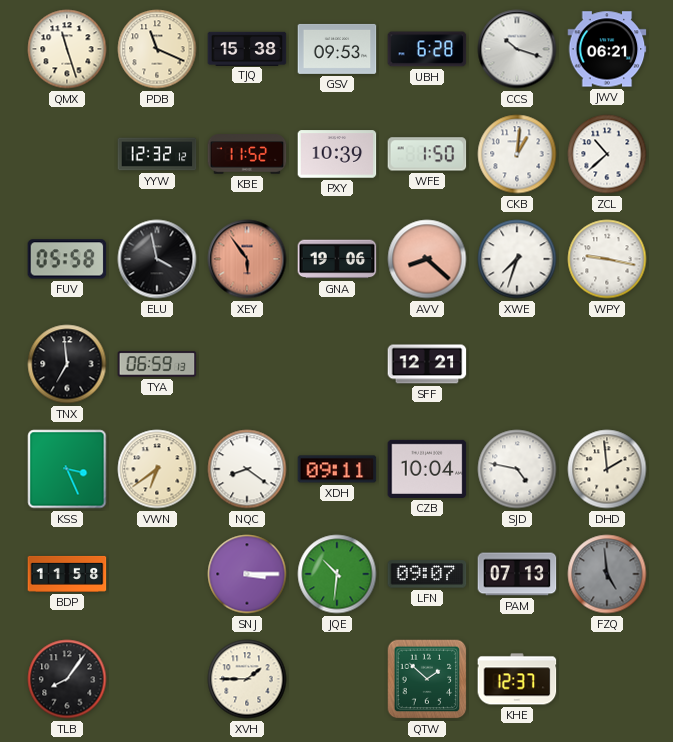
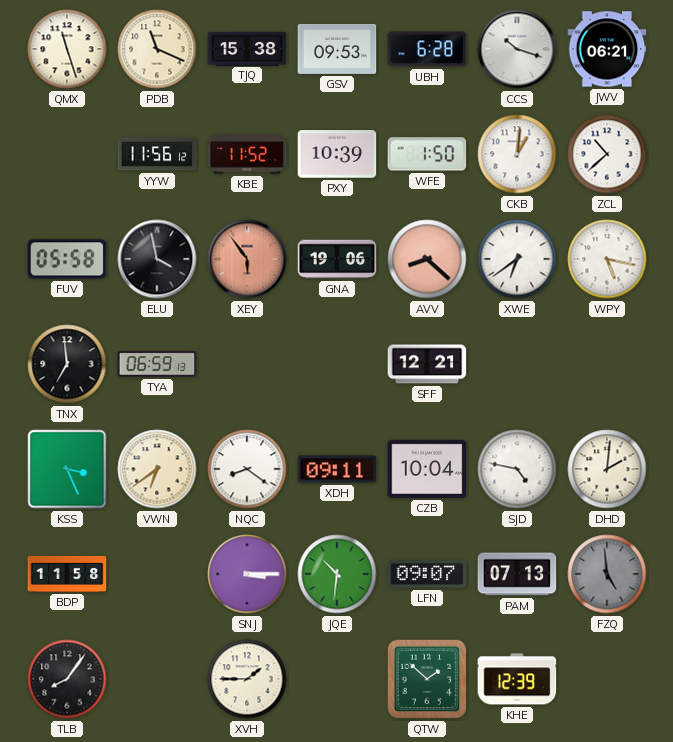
YYW: 12:32 -> 11:56
XWE: 7:33 -> 6:39
WPY: 9:17 -> 5:17
DHD: 1:59 -> 2:01
KHE: 12:37 -> 12:39
